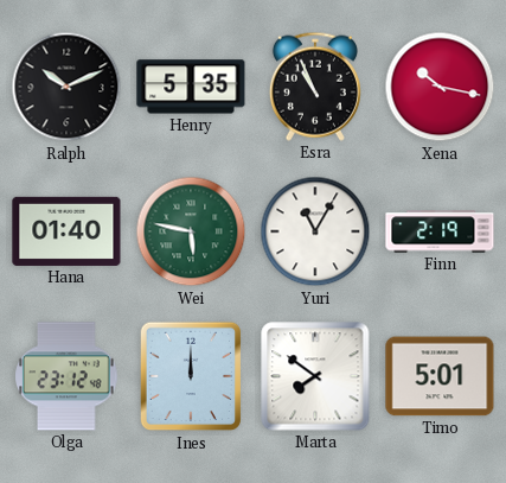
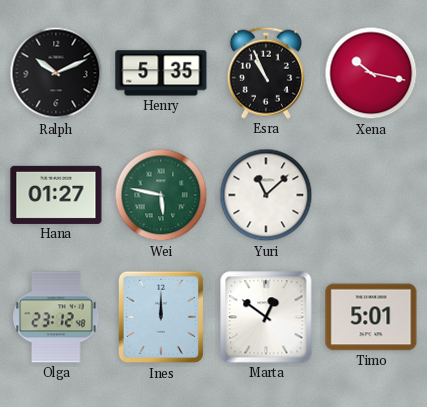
Hana: 01:40 -> 01:27
Yuri: 11:05 -> 11:08
Finn: 2:19 -> none
Marta: 7:51 -> 12:51
